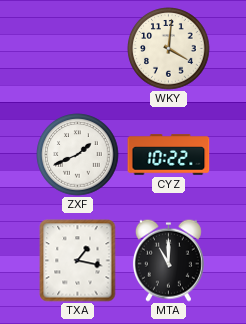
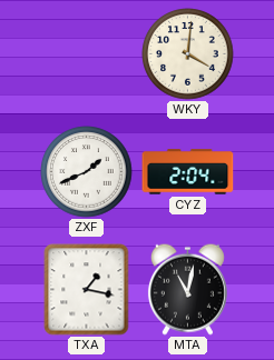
CYZ: 10:22 -> 2:04
MTA: 11:00 -> 11:02
